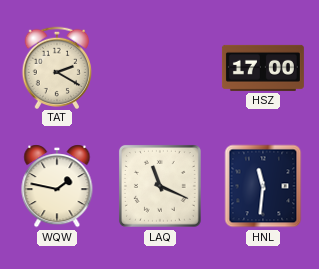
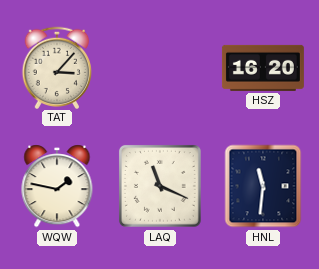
TAT: 2:20 -> 3:07
HSZ: 17:00 -> 16:20
